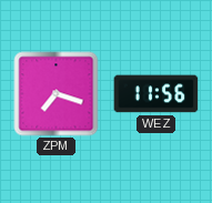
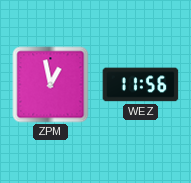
ZPM: 7:18 -> 12:58
